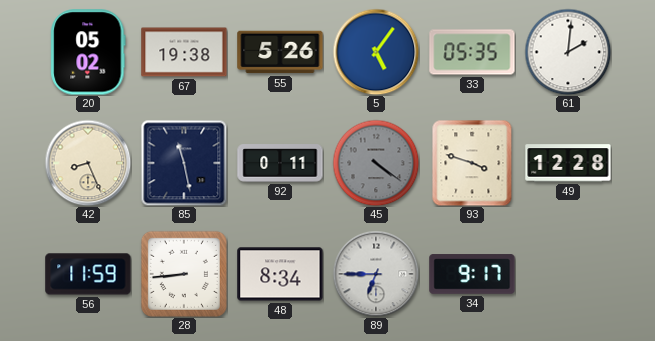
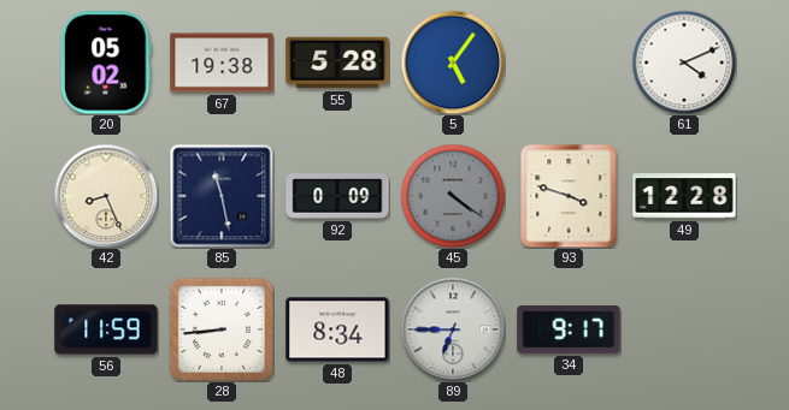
55: 5:26 -> 5:28
33: 05:35 -> none
61: 2:01 -> 4:11
92: 0:11 -> 0:09
